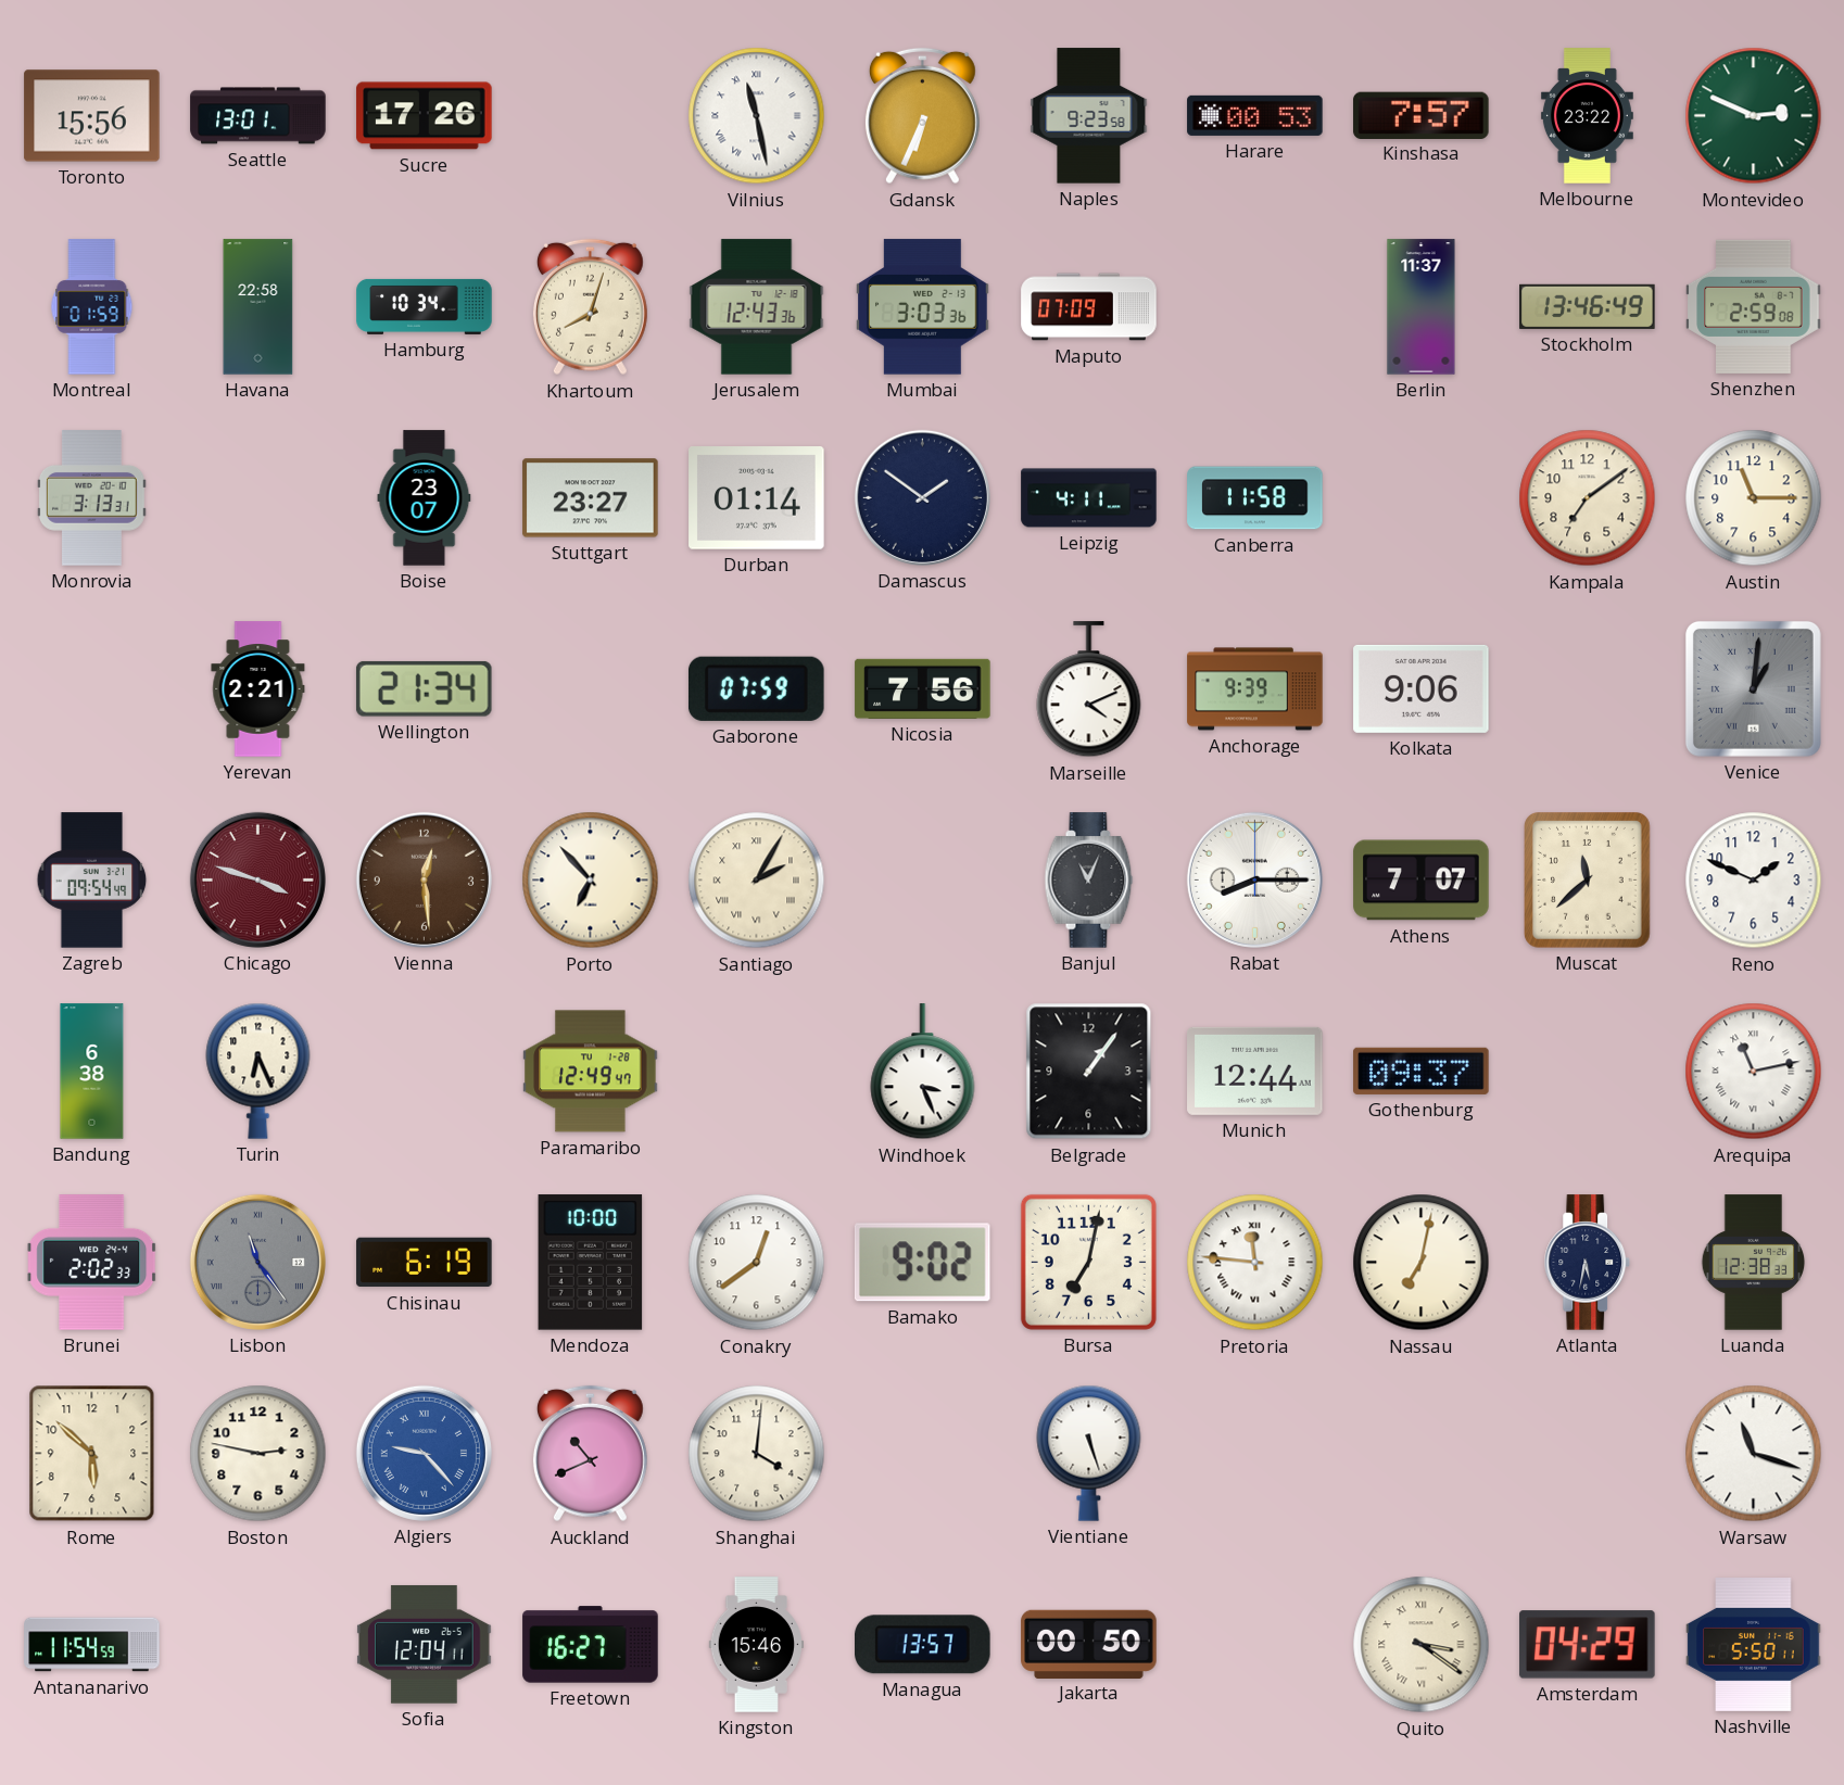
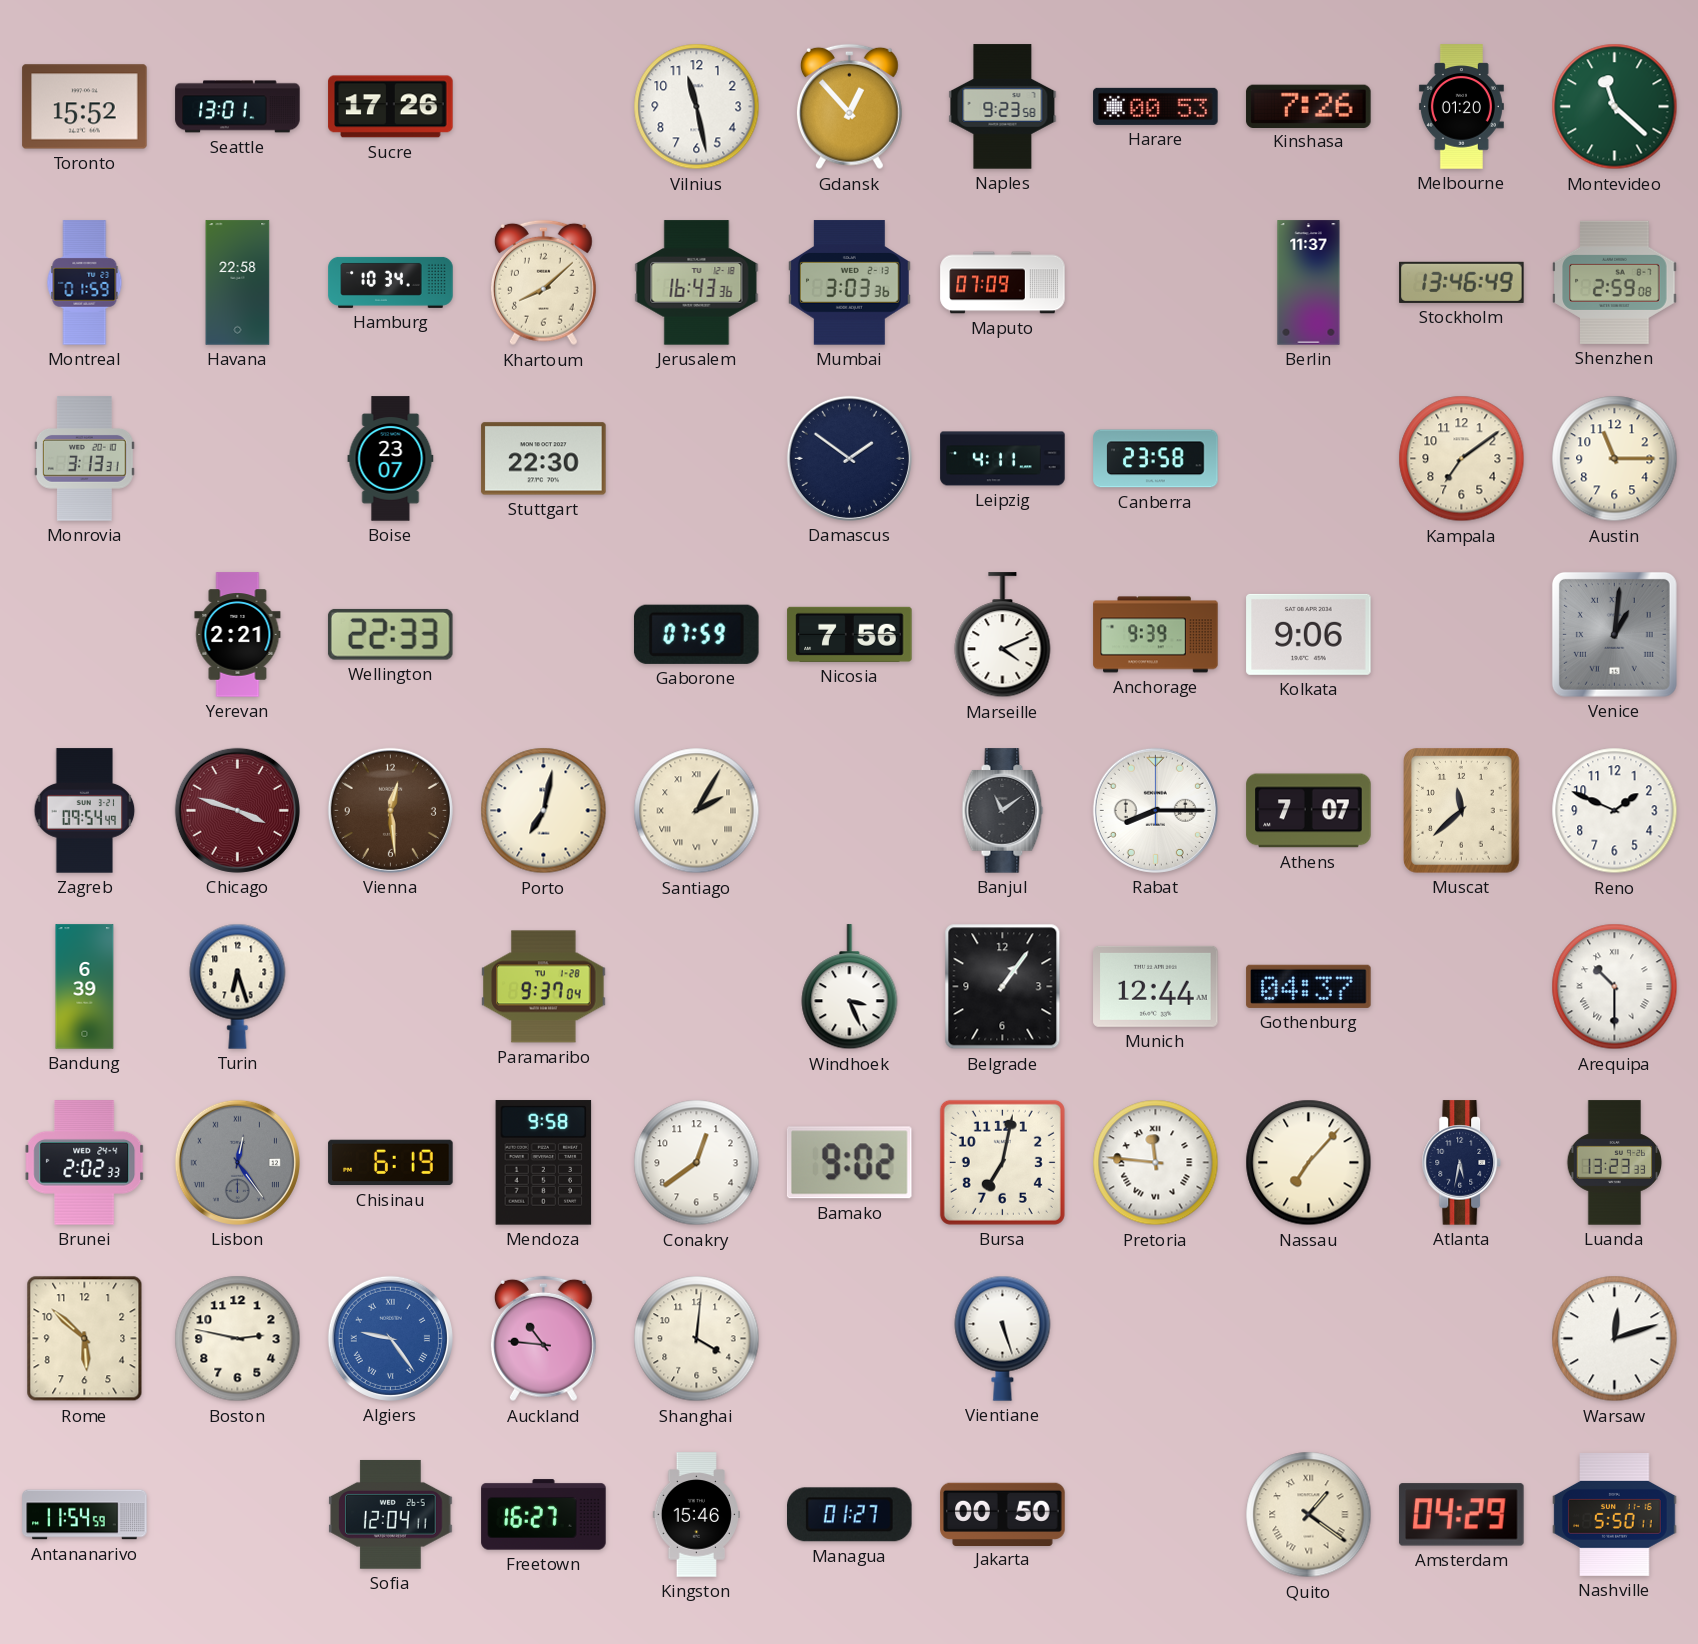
Toronto: 15:56 -> 15:52
Vilnius numerals: Roman -> Arabic
Gdansk: 6:34 -> 12:53
Kinshasa: 7:57 -> 7:26
Melbourne: 23:22 -> 01:20
Montevideo: 2:49 -> 11:22
Khartoum: 8:03 -> 8:08
Jerusalem: 12:43 -> 16:43
Stuttgart: 23:27 -> 22:30
Durban: 01:14 -> none
Canberra: 11:58 -> 23:58
Wellington: 21:34 -> 22:33
Porto: 6:53 -> 7:02
Banjul: 11:04 -> 11:09
Bandung: 6:38 -> 6:39
Turin: 6:26 -> 6:27
Paramaribo: 12:49 -> 9:37
Gothenburg: 09:37 -> 04:37
Arequipa: 11:13 -> 10:30
Lisbon: 11:24 -> 12:24
Mendoza: 10:00 -> 9:58
Nassau: 7:02 -> 7:07
Luanda: 12:38 -> 13:23
Algiers: 9:23 -> 9:24
Auckland: 10:41 -> 10:46
Warsaw: 11:18 -> 12:12
Managua: 13:57 -> 01:27
Quito: 3:21 -> 1:21
